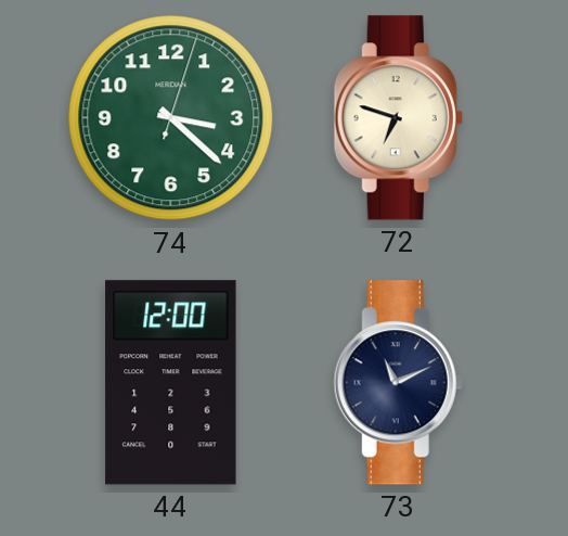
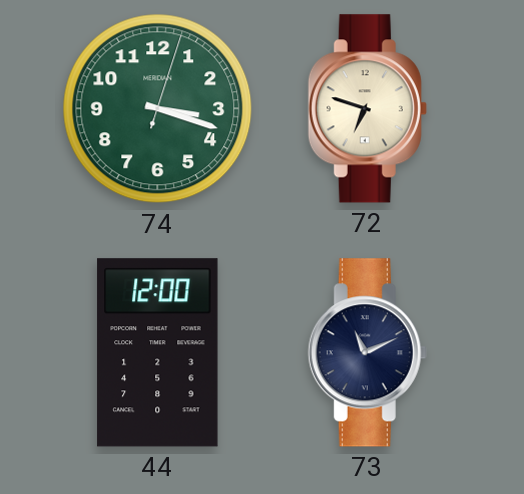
74: 3:22 -> 3:18
